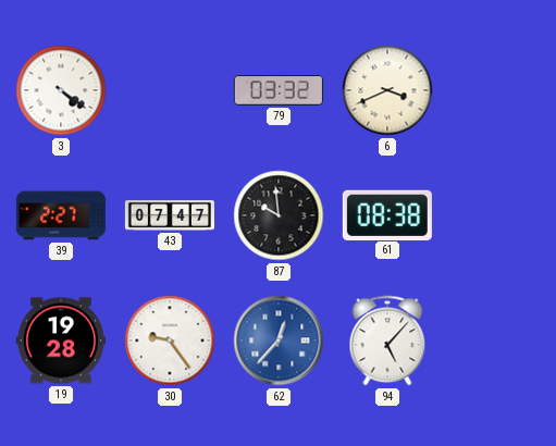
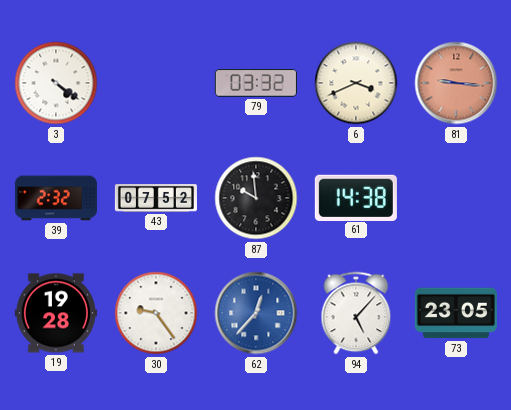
81: none -> 9:16
39: 2:27 -> 2:32
43: 07:47 -> 07:52
61: 08:38 -> 14:38
73: none -> 23:05
